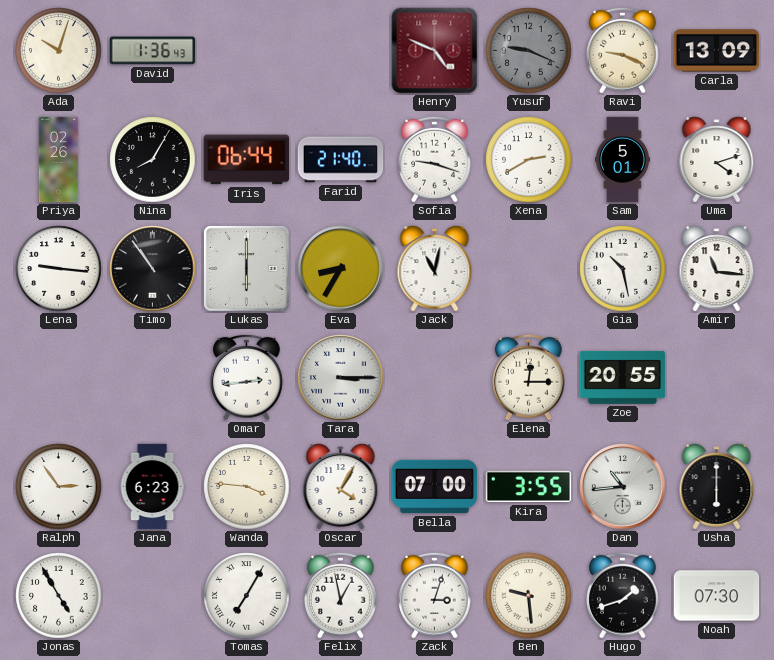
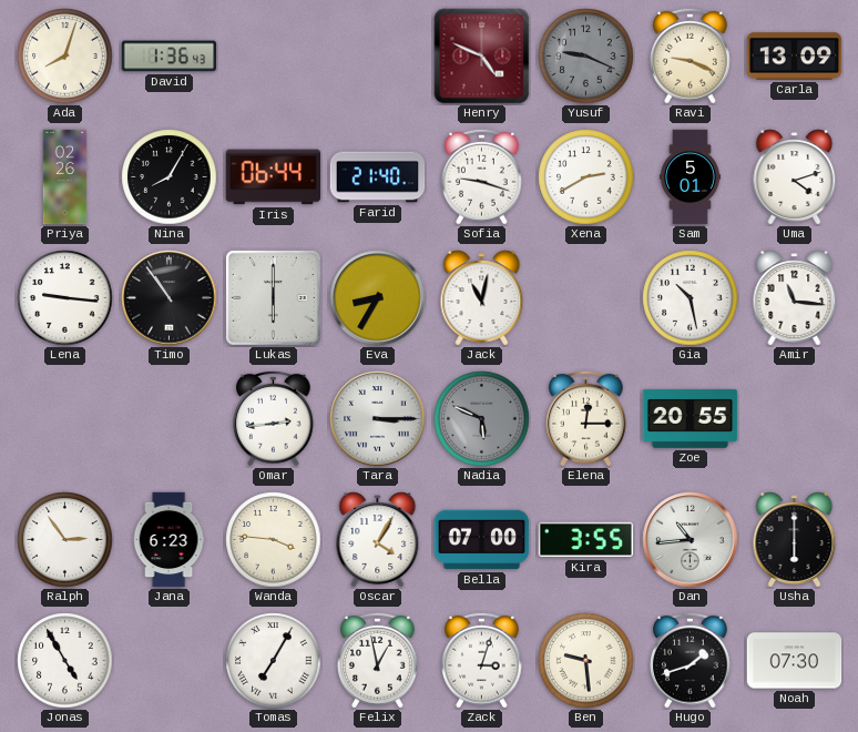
Ada: 10:03 -> 8:03
Nadia: none -> 5:49
